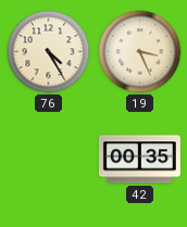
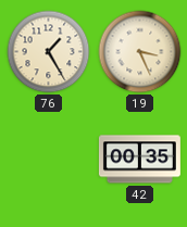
76: 4:25 -> 1:25
